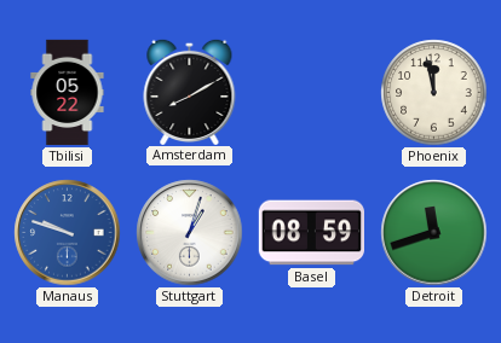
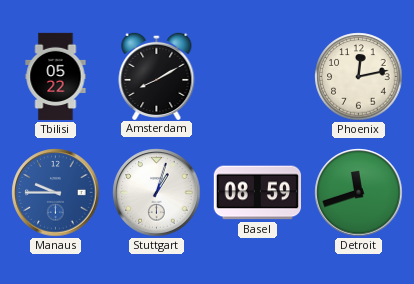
Phoenix: 11:58 -> 12:13
Manaus: 9:48 -> 9:45
